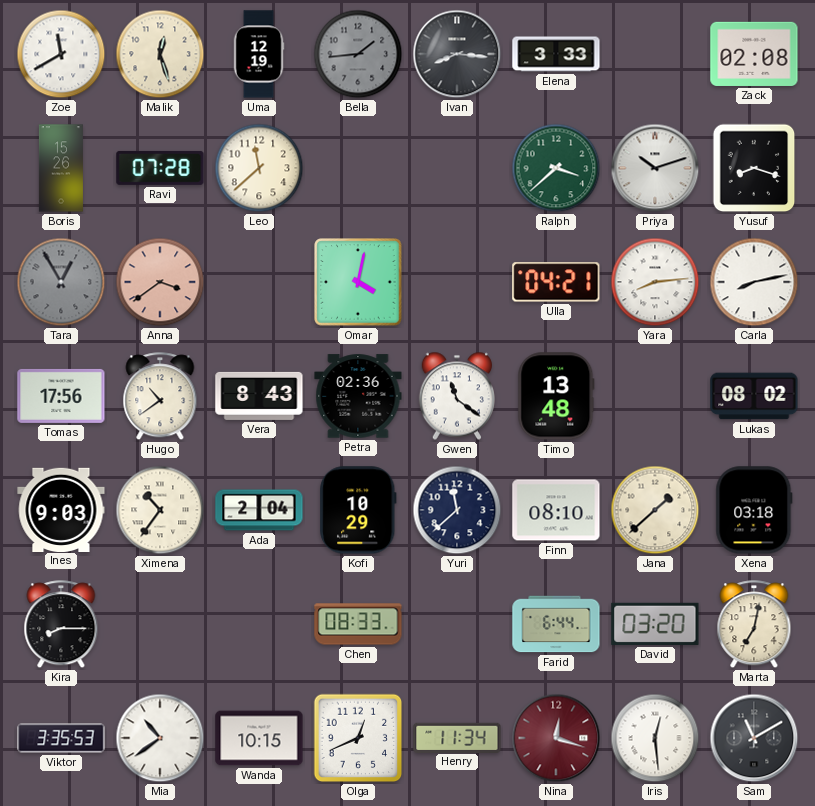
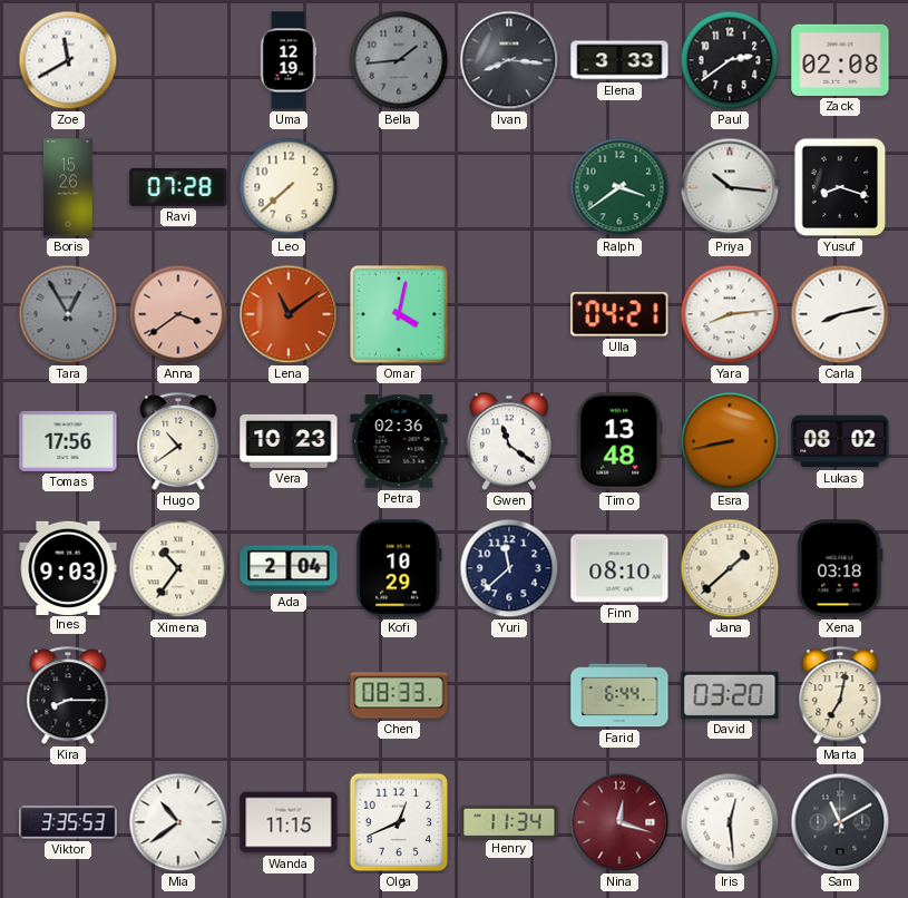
Malik: 12:27 -> none
Paul: none -> 2:39
Leo: 11:38 -> 7:38
Ralph: 3:38 -> 3:39
Priya: 10:12 -> 10:16
Lena: none -> 11:09
Vera: 8:43 -> 10:23
Esra: none -> 8:43
Wanda: 10:15 -> 11:15
